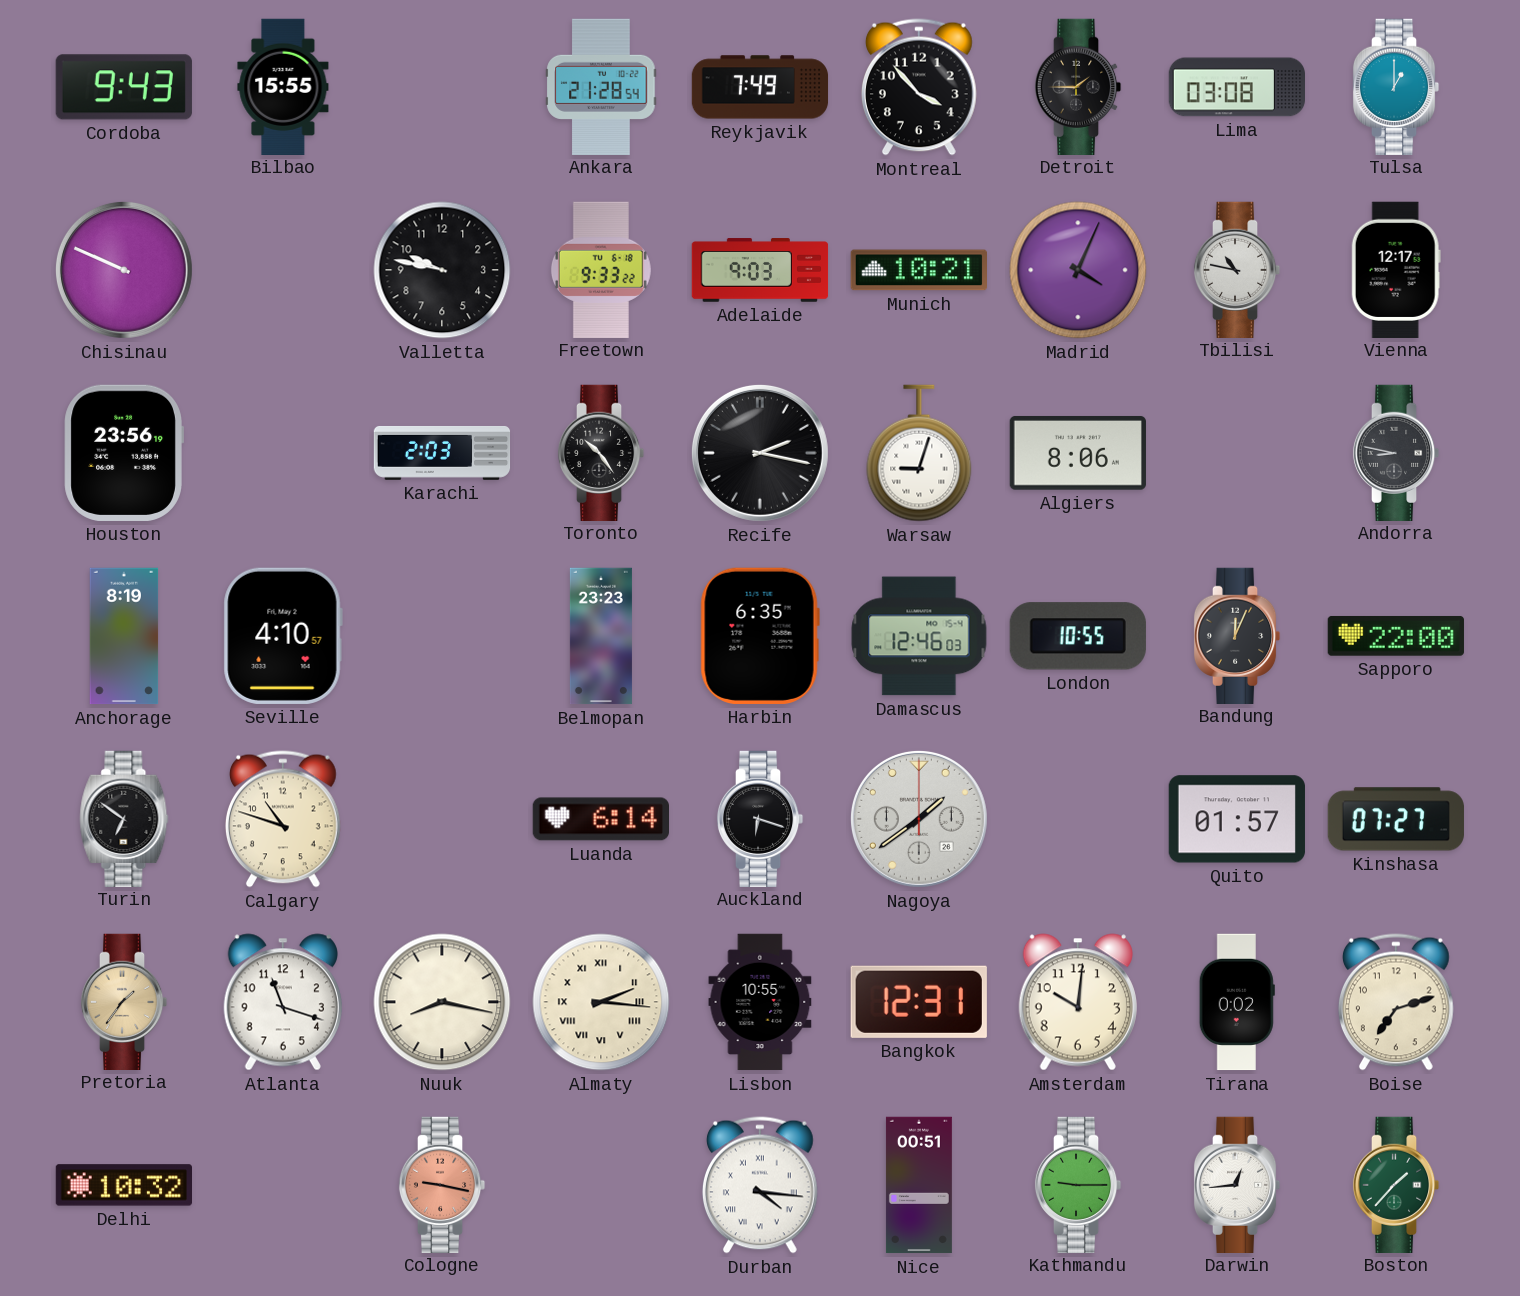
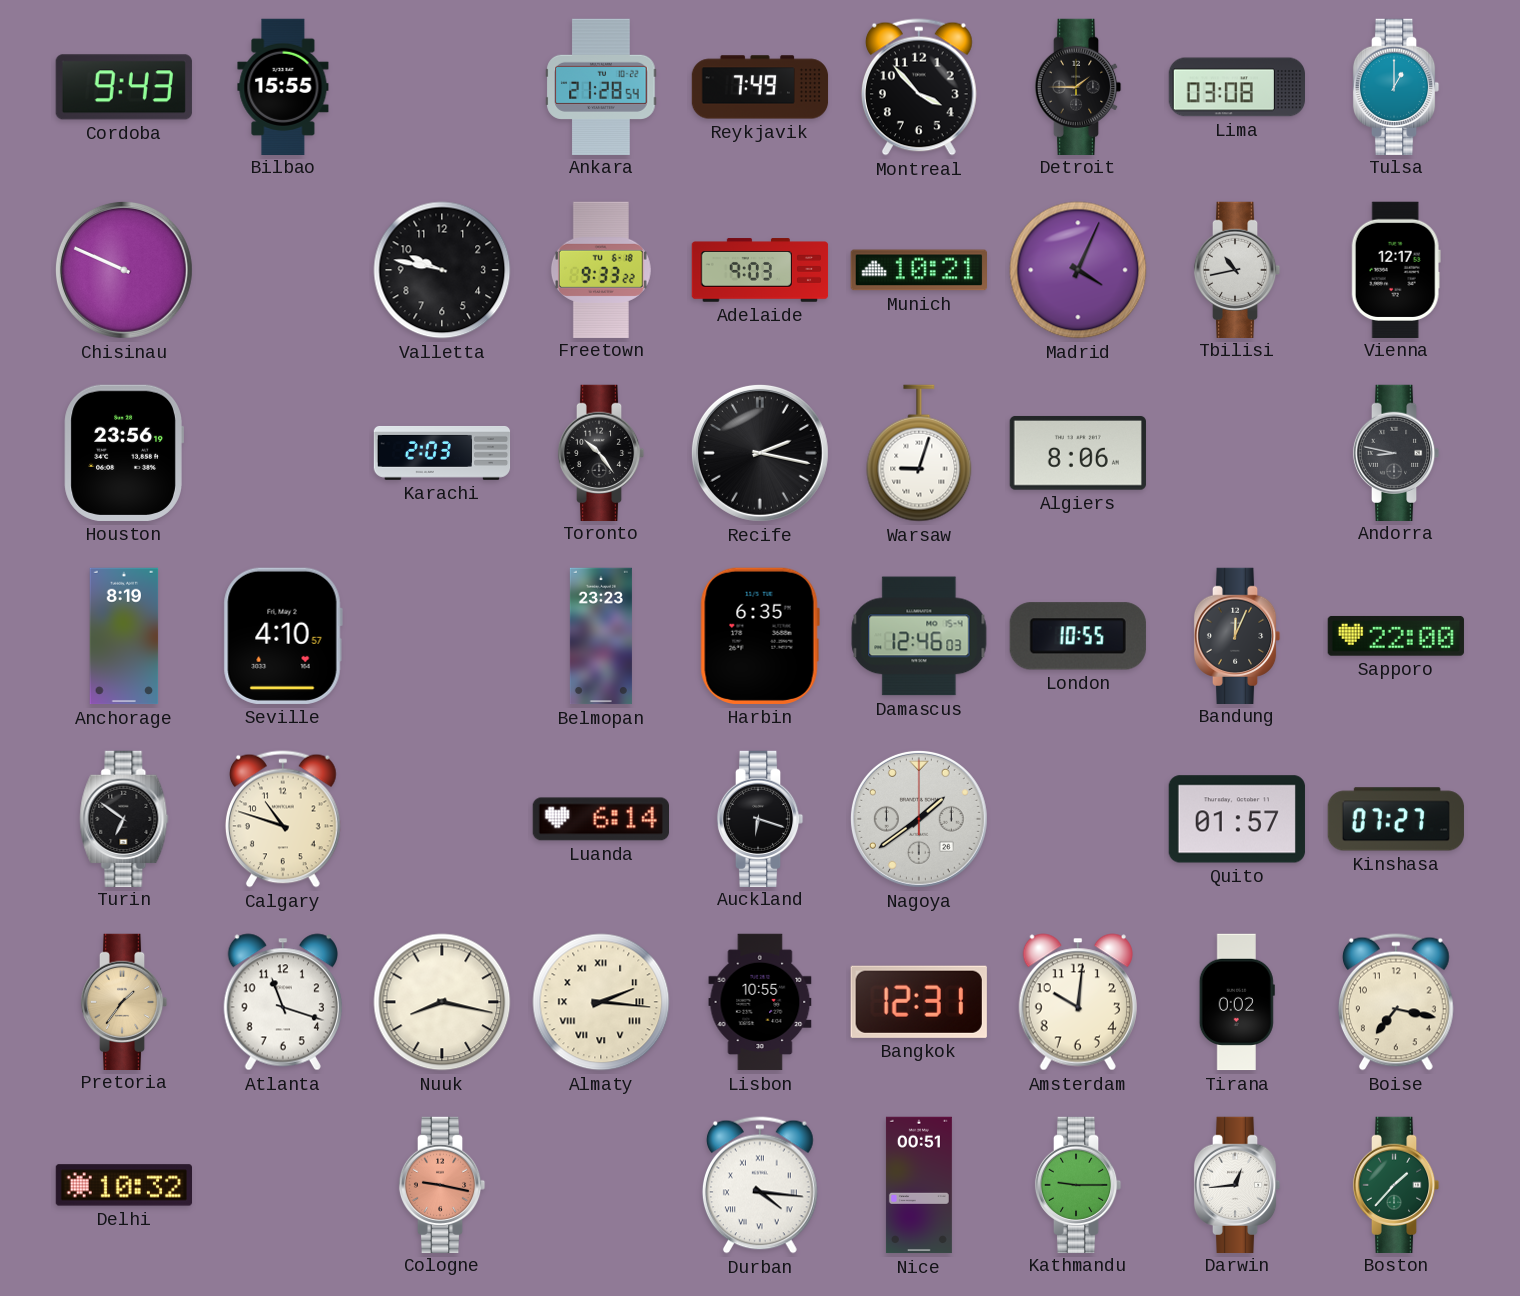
Tbilisi: 10:47 -> 10:43
Boise: 7:12 -> 7:17
